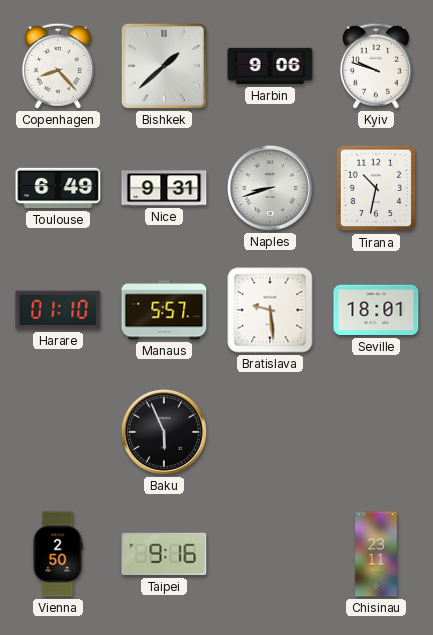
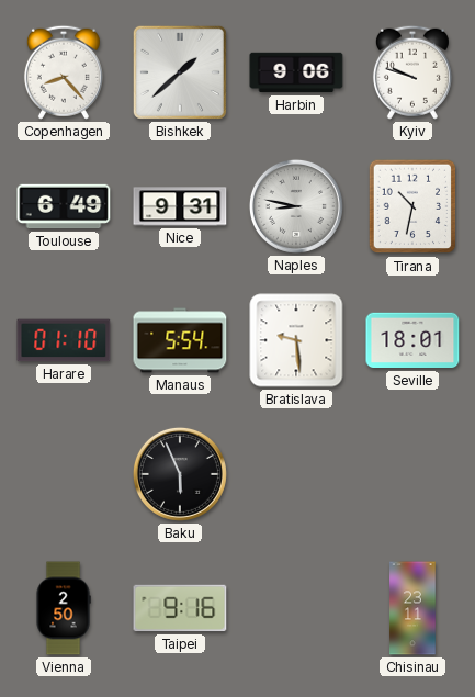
Naples: 8:42 -> 8:47
Manaus: 5:57 -> 5:54
